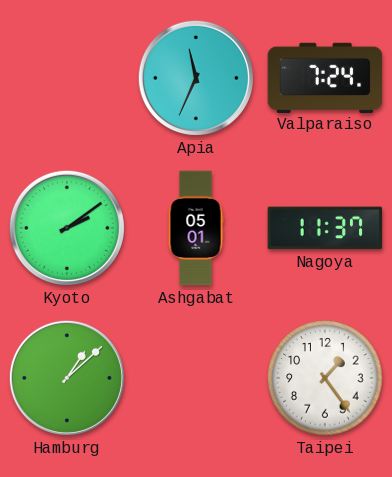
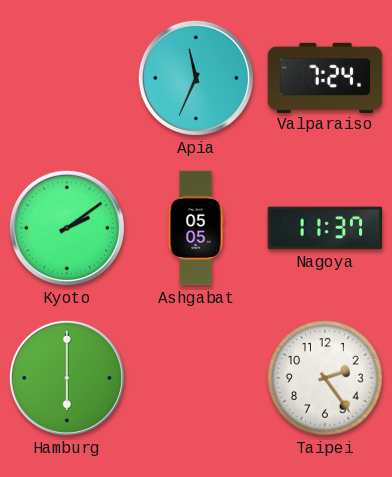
Ashgabat: 05:01 -> 05:05
Hamburg: 1:08 -> 6:00
Taipei: 1:24 -> 2:24
